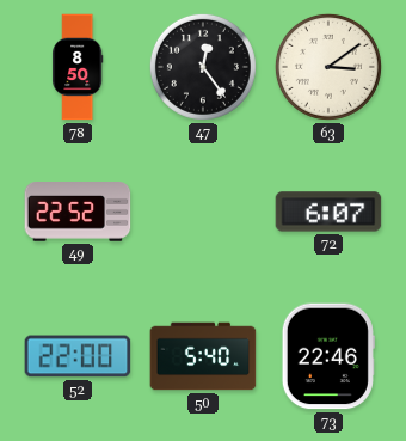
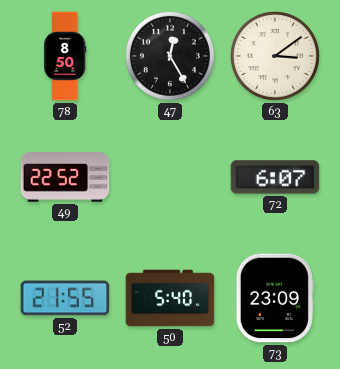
47: 12:24 -> 12:25
52: 22:00 -> 21:55
73: 22:46 -> 23:09
